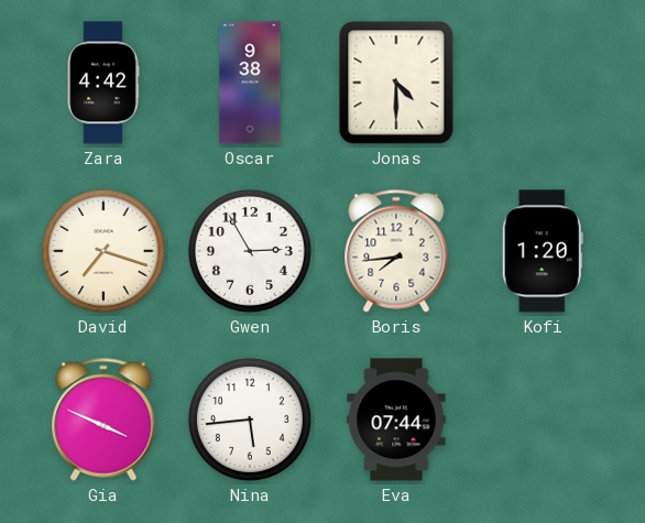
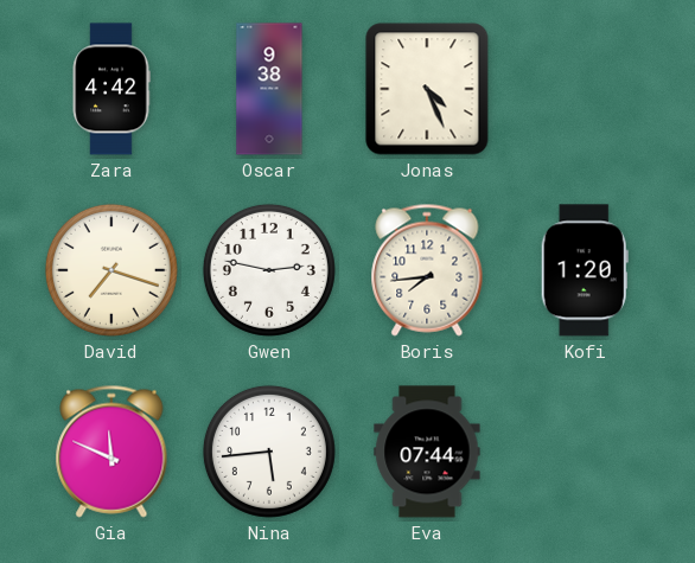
Jonas: 4:30 -> 4:26
Gwen: 2:55 -> 2:47
Gia: 3:49 -> 11:49
